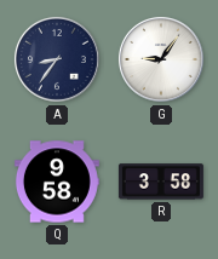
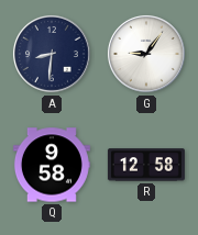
A: 8:36 -> 8:31
R: 3:58 -> 12:58
